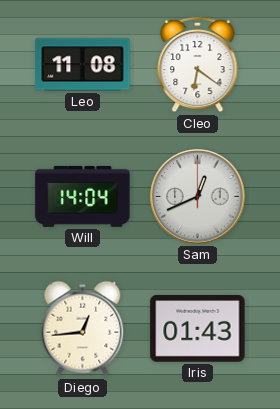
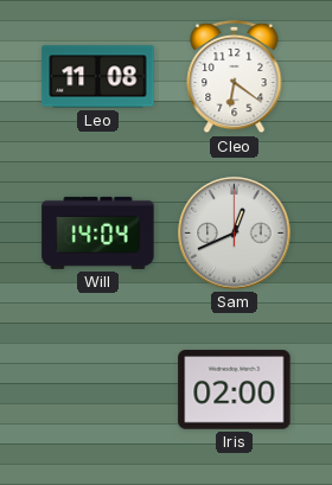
Diego: 12:44 -> none
Iris: 01:43 -> 02:00
